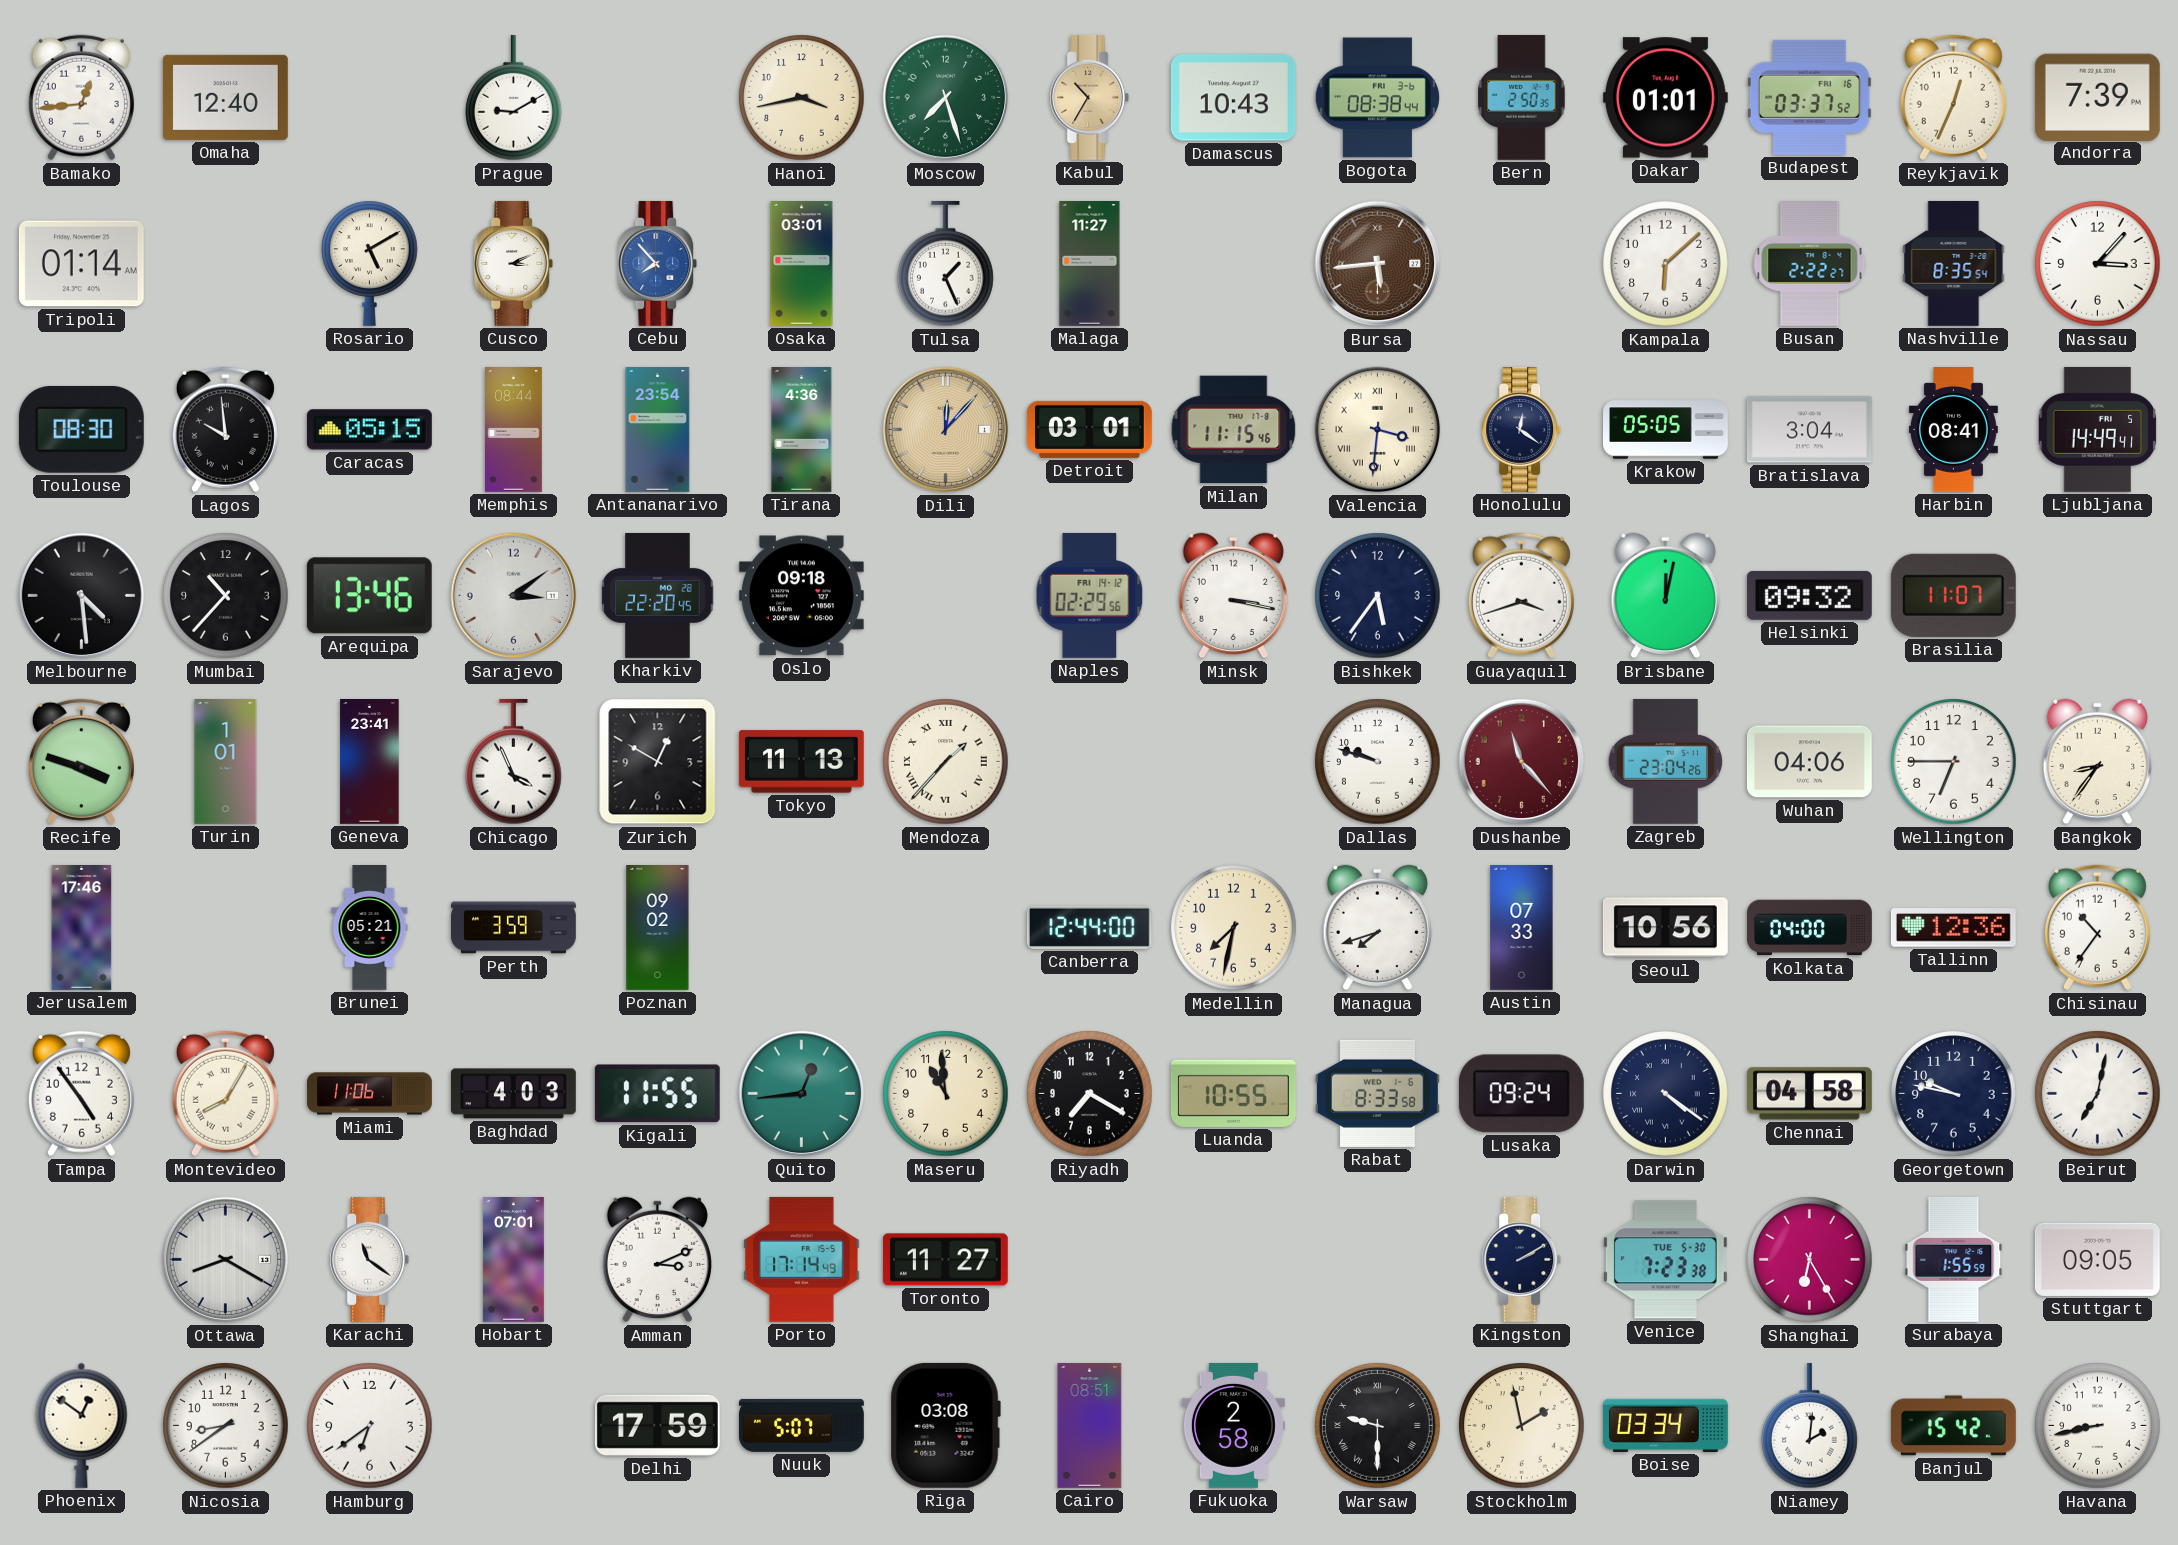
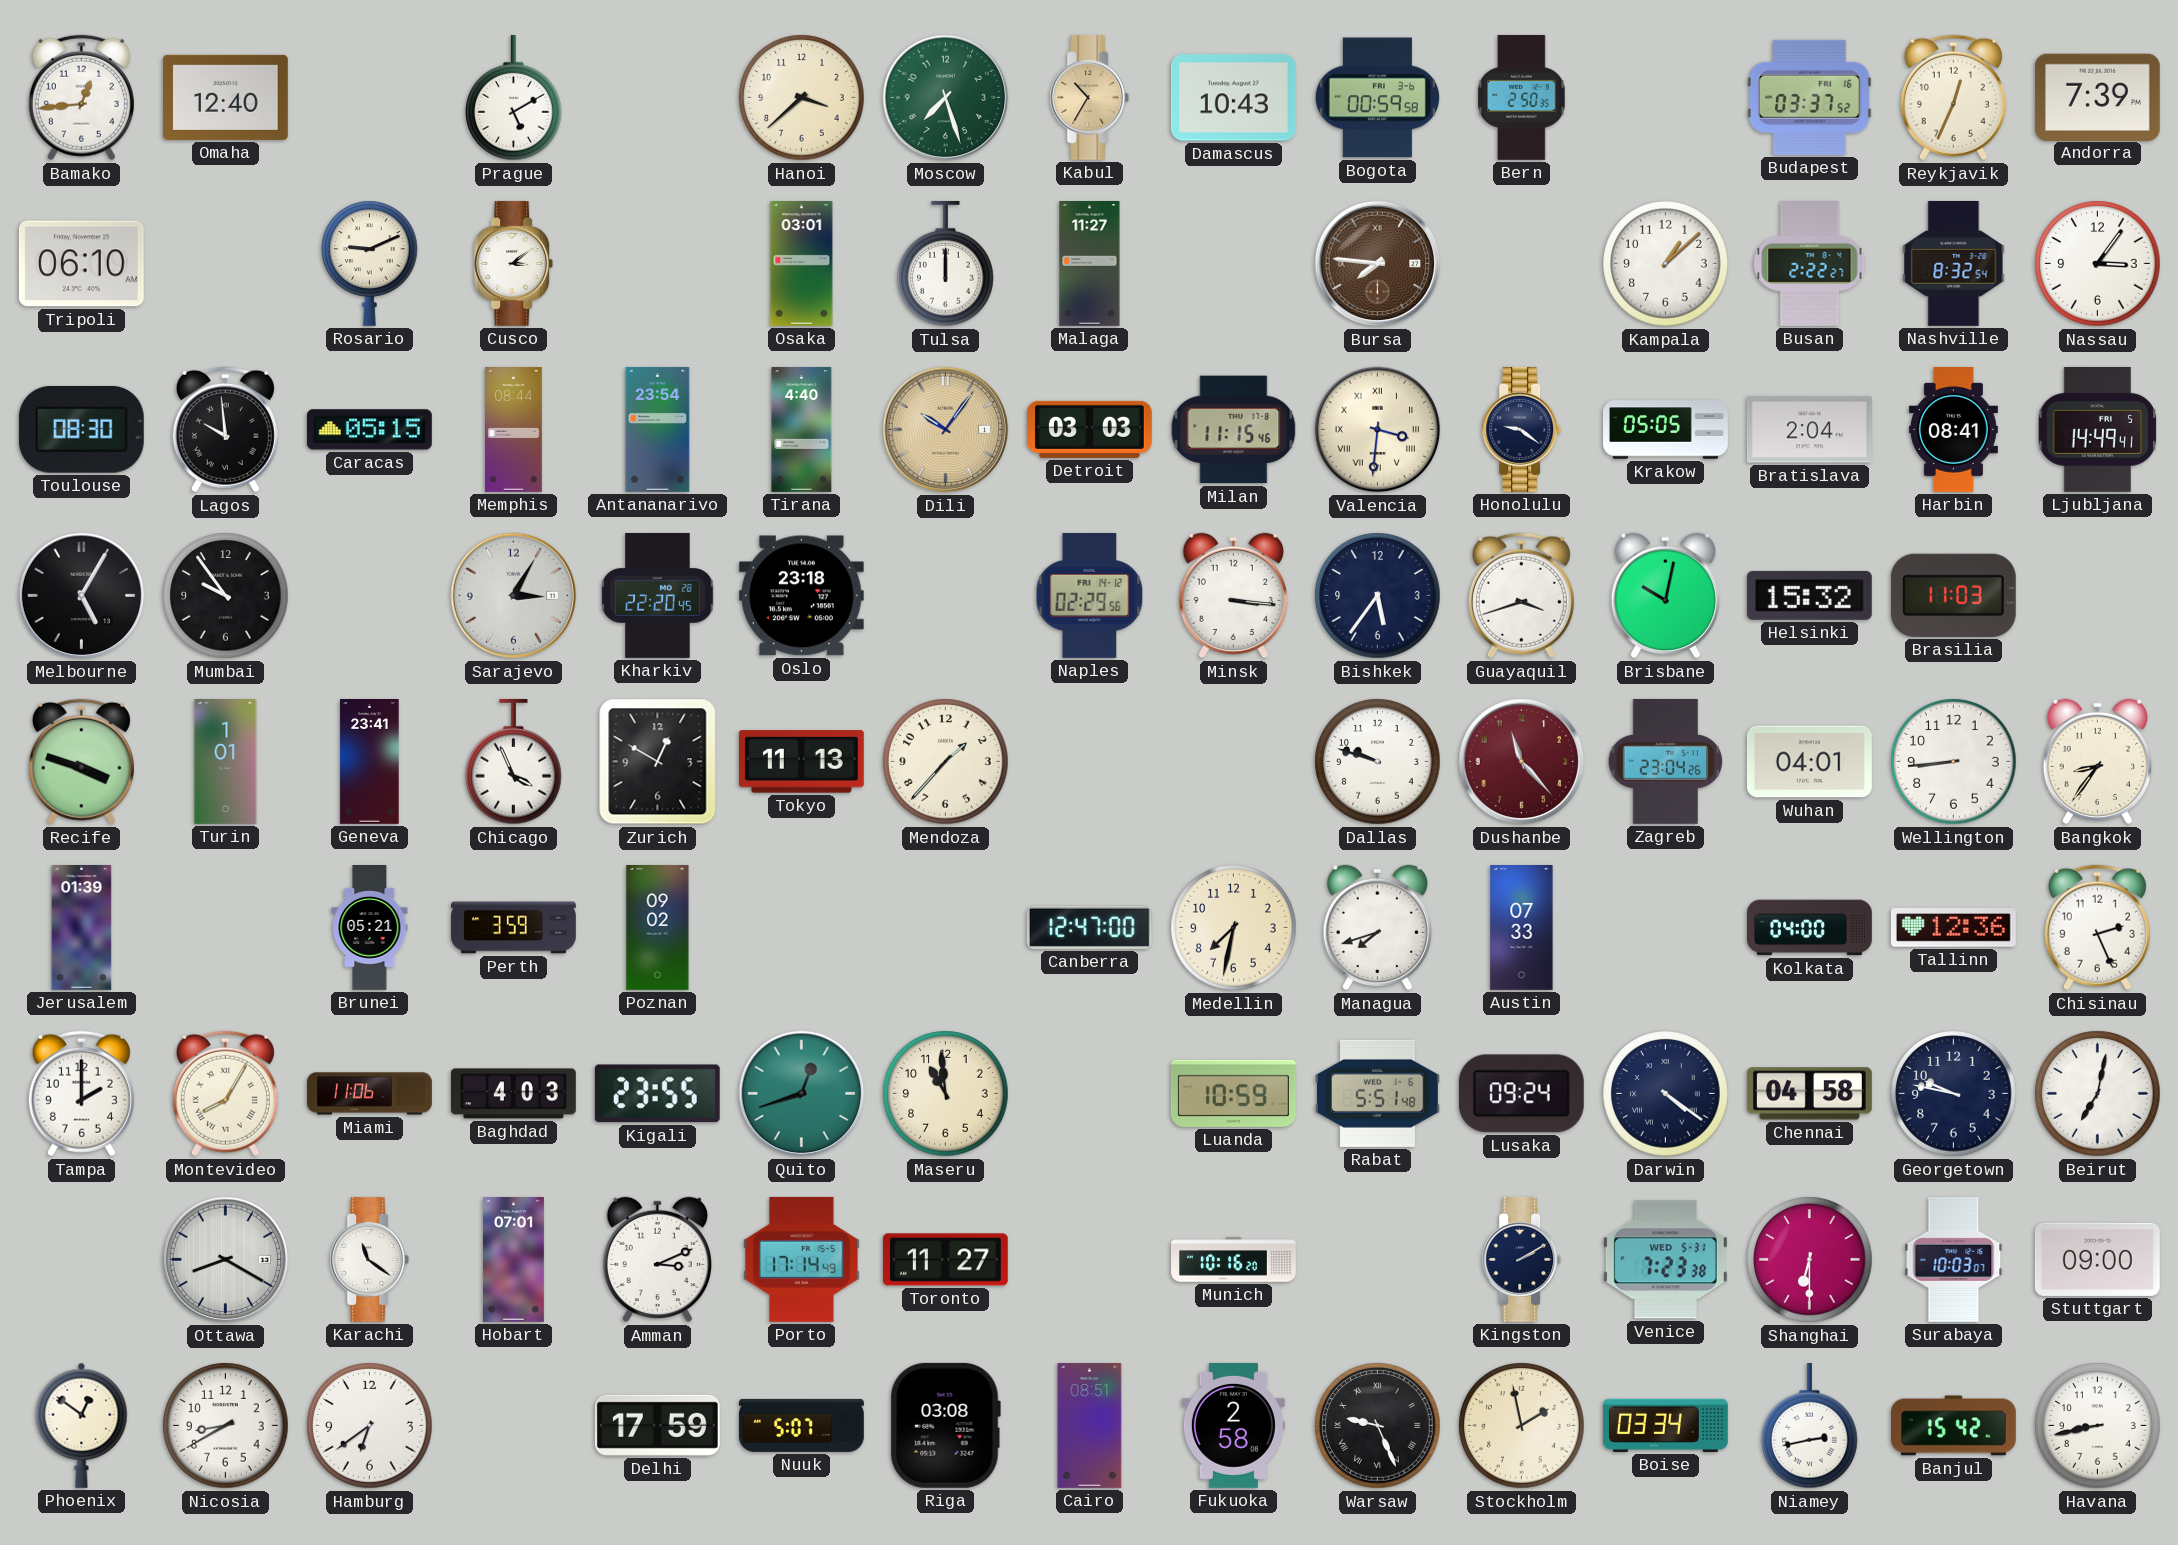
Prague: 9:10 -> 5:10
Hanoi: 3:43 -> 3:38
Bogota: 08:38 -> 00:59
Dakar: 01:01 -> none
Tripoli: 01:14 -> 06:10
Rosario: 5:10 -> 9:11
Cusco: 3:11 -> 3:09
Cebu: 7:53 -> none
Tulsa: 1:26 -> 12:00
Bursa: 5:44 -> 7:46
Kampala: 6:08 -> 1:08
Nashville: 8:35 -> 8:32
Nassau: 3:07 -> 3:06
Tirana: 4:36 -> 4:40
Dili: 12:07 -> 10:06
Detroit: 03:01 -> 03:03
Honolulu: 12:21 -> 9:21
Bratislava: 3:04 -> 2:04
Melbourne: 4:29 -> 5:05
Mumbai: 10:37 -> 9:54
Arequipa: 13:46 -> none
Sarajevo: 3:09 -> 3:05
Oslo: 09:18 -> 23:18
Minsk: 3:17 -> 3:16
Brisbane: 12:02 -> 10:02
Helsinki: 09:32 -> 15:32
Brasilia: 11:07 -> 11:03
Mendoza numerals: Roman -> Arabic
Wuhan: 04:06 -> 04:01
Wellington: 6:45 -> 8:44
Jerusalem: 17:46 -> 01:39
Canberra: 12:44 -> 12:47
Seoul: 10:56 -> none
Chisinau: 10:36 -> 2:26
Tampa: 4:54 -> 2:00
Kigali: 11:55 -> 23:55
Quito: 12:44 -> 12:42
Riyadh: 7:20 -> none
Luanda: 10:55 -> 10:59
Rabat: 8:33 -> 5:51
Munich: none -> 10:16
Venice date: TUE 5-30 -> WED 5-31
Shanghai: 6:25 -> 6:30
Surabaya: 1:55 -> 10:03
Stuttgart: 09:05 -> 09:00
Nicosia: 8:39 -> 8:40
Warsaw: 9:30 -> 9:26
Niamey: 2:01 -> 2:43
